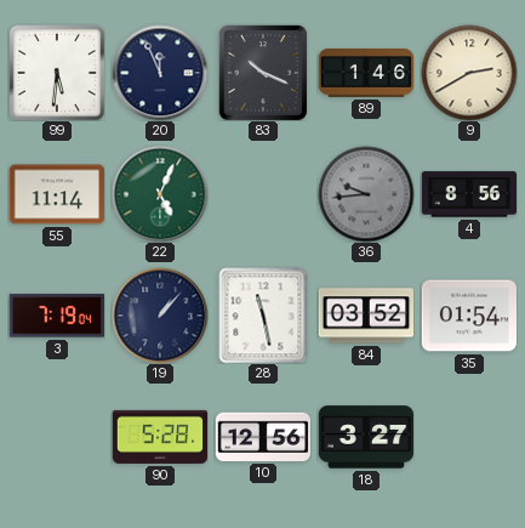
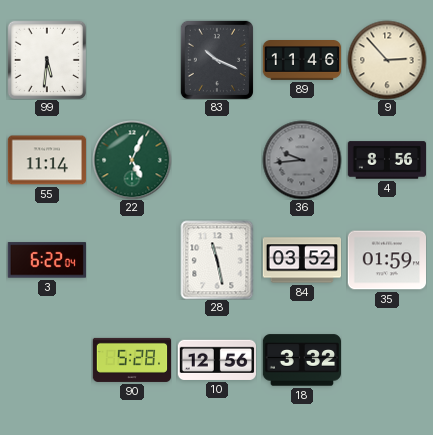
20: 11:56 -> none
89: 1:46 -> 11:46
9: 2:40 -> 2:53
3: 7:19 -> 6:22
19: 1:07 -> none
35: 01:54 -> 01:59
18: 3:27 -> 3:32
